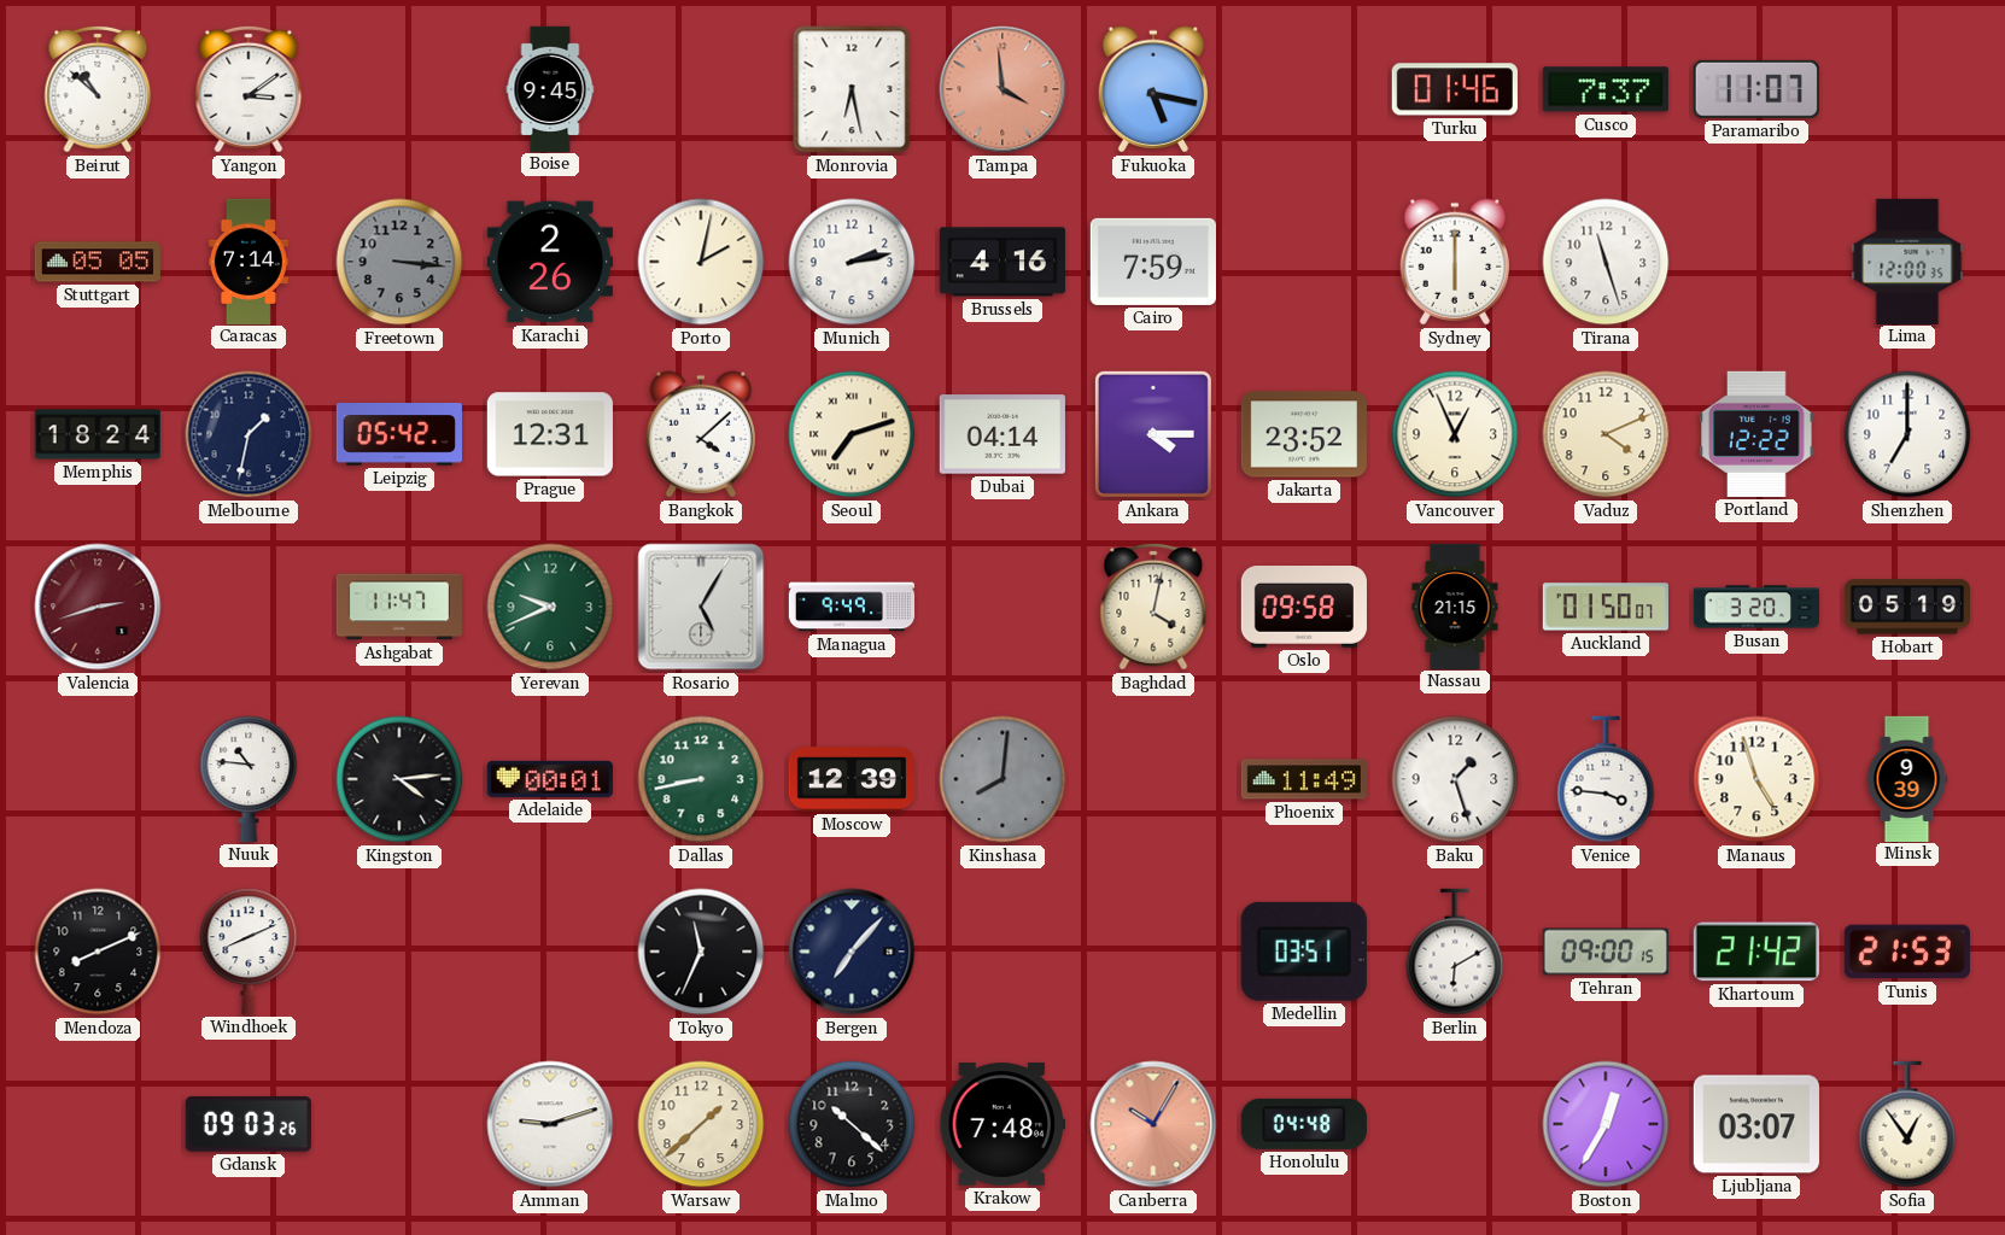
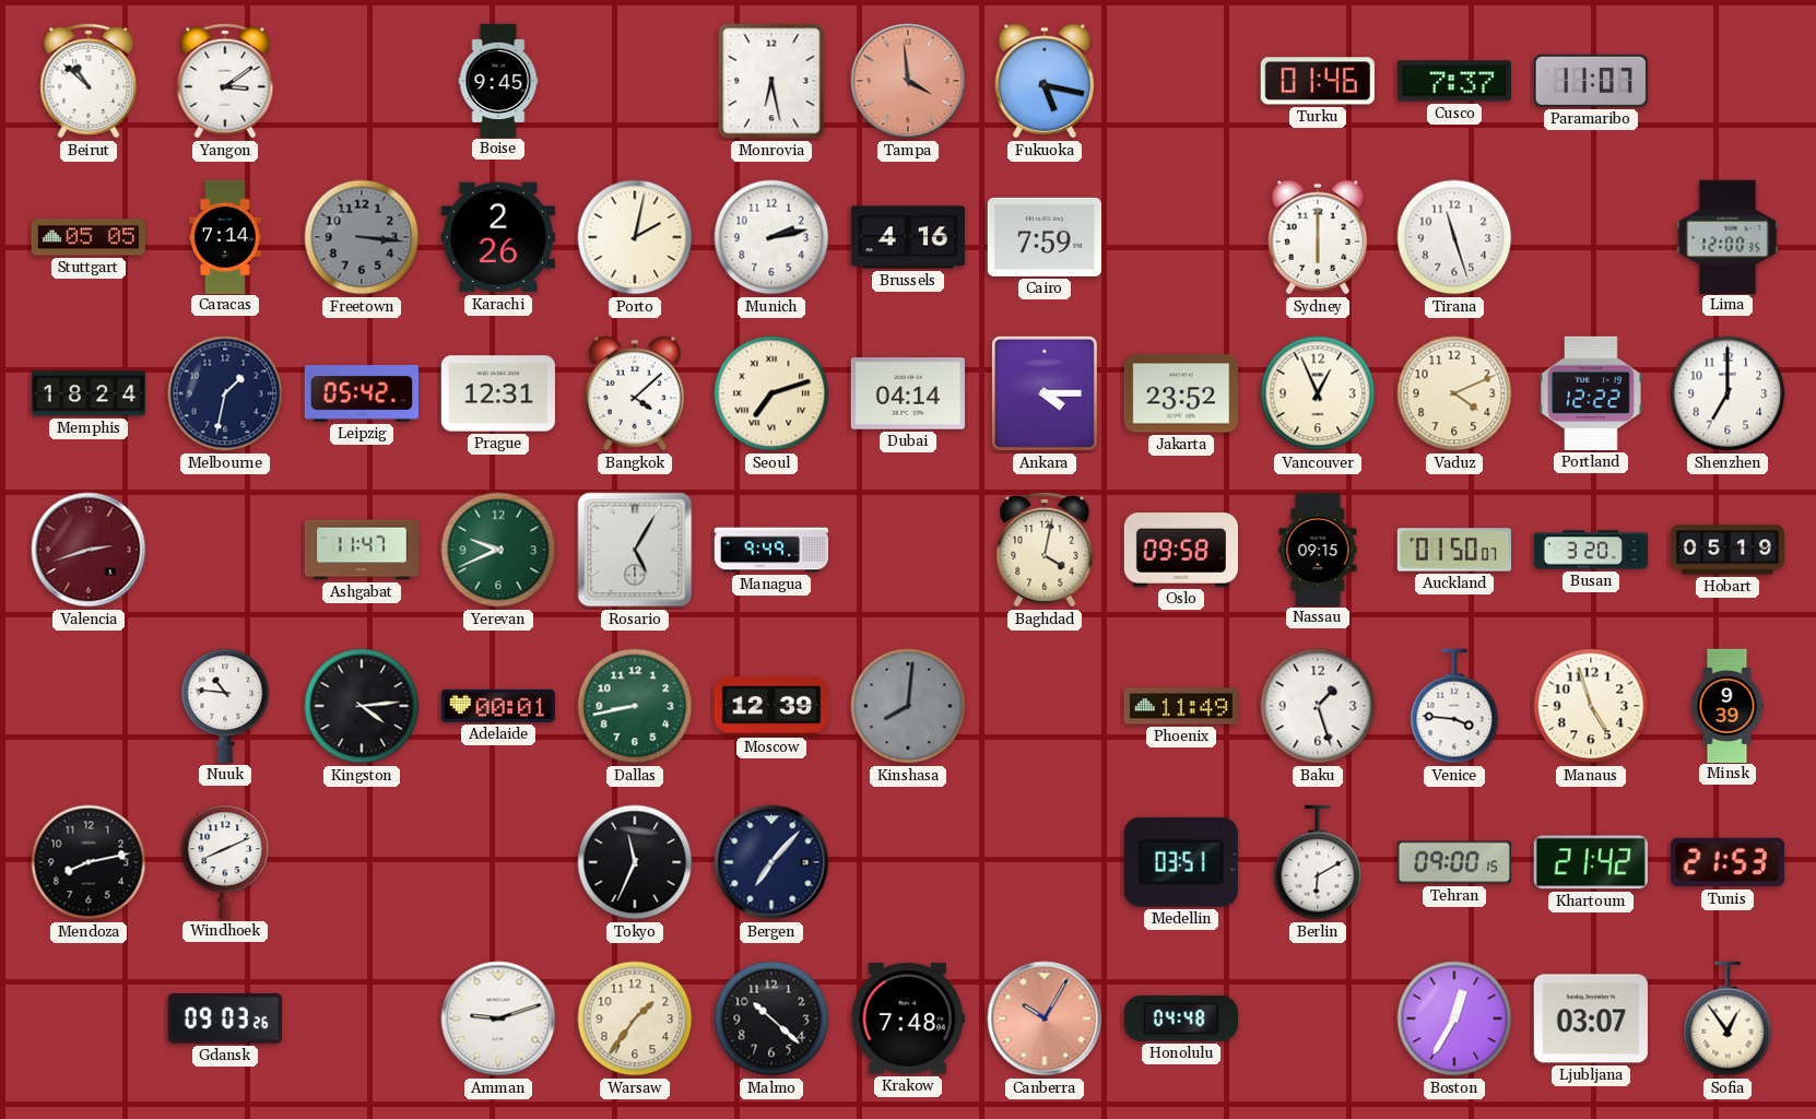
Nassau: 21:15 -> 09:15
Mendoza: 8:11 -> 8:13
Warsaw: 1:38 -> 1:36
